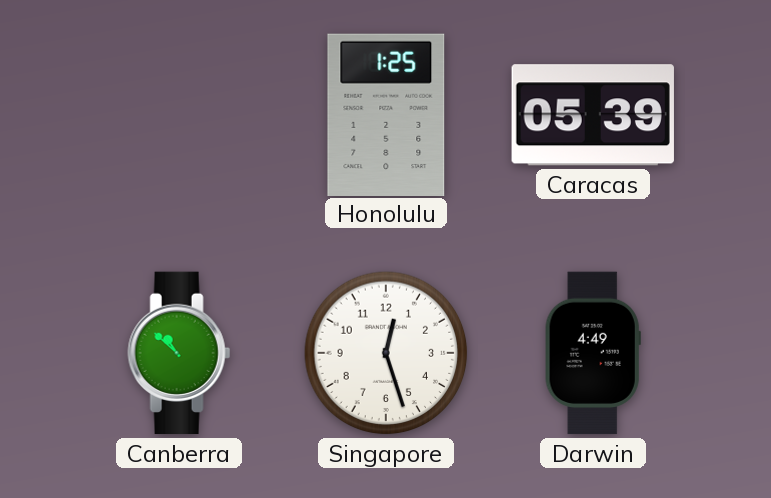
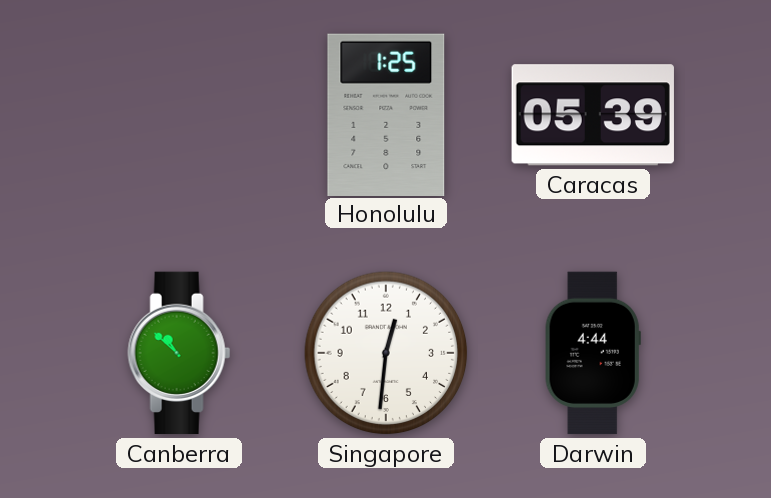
Singapore: 12:27 -> 12:31
Darwin: 4:49 -> 4:44
